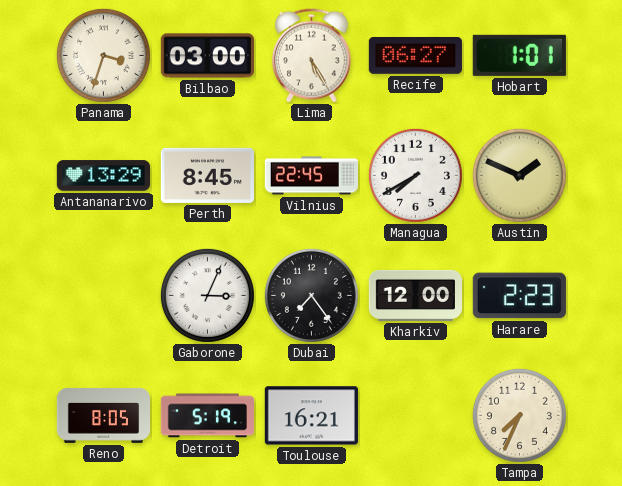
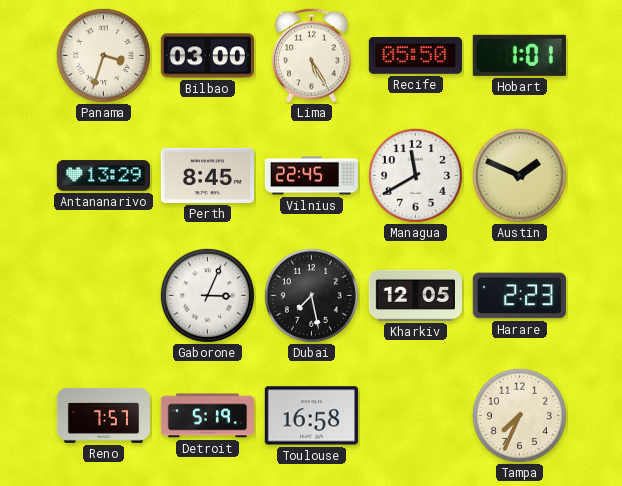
Recife: 06:27 -> 05:50
Managua: 7:40 -> 11:40
Dubai: 7:24 -> 7:28
Kharkiv: 12:00 -> 12:05
Reno: 8:05 -> 7:57
Toulouse: 16:21 -> 16:58
